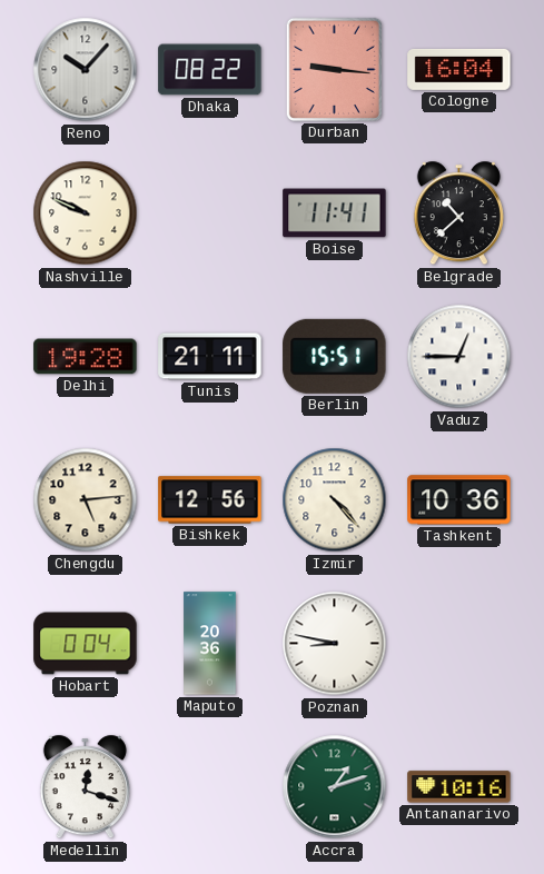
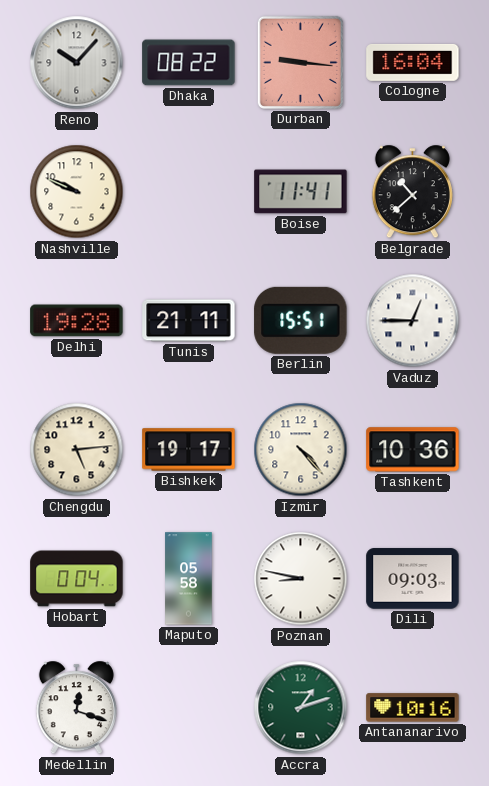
Bishkek: 12:56 -> 19:17
Maputo: 20:36 -> 05:58
Dili: none -> 09:03
